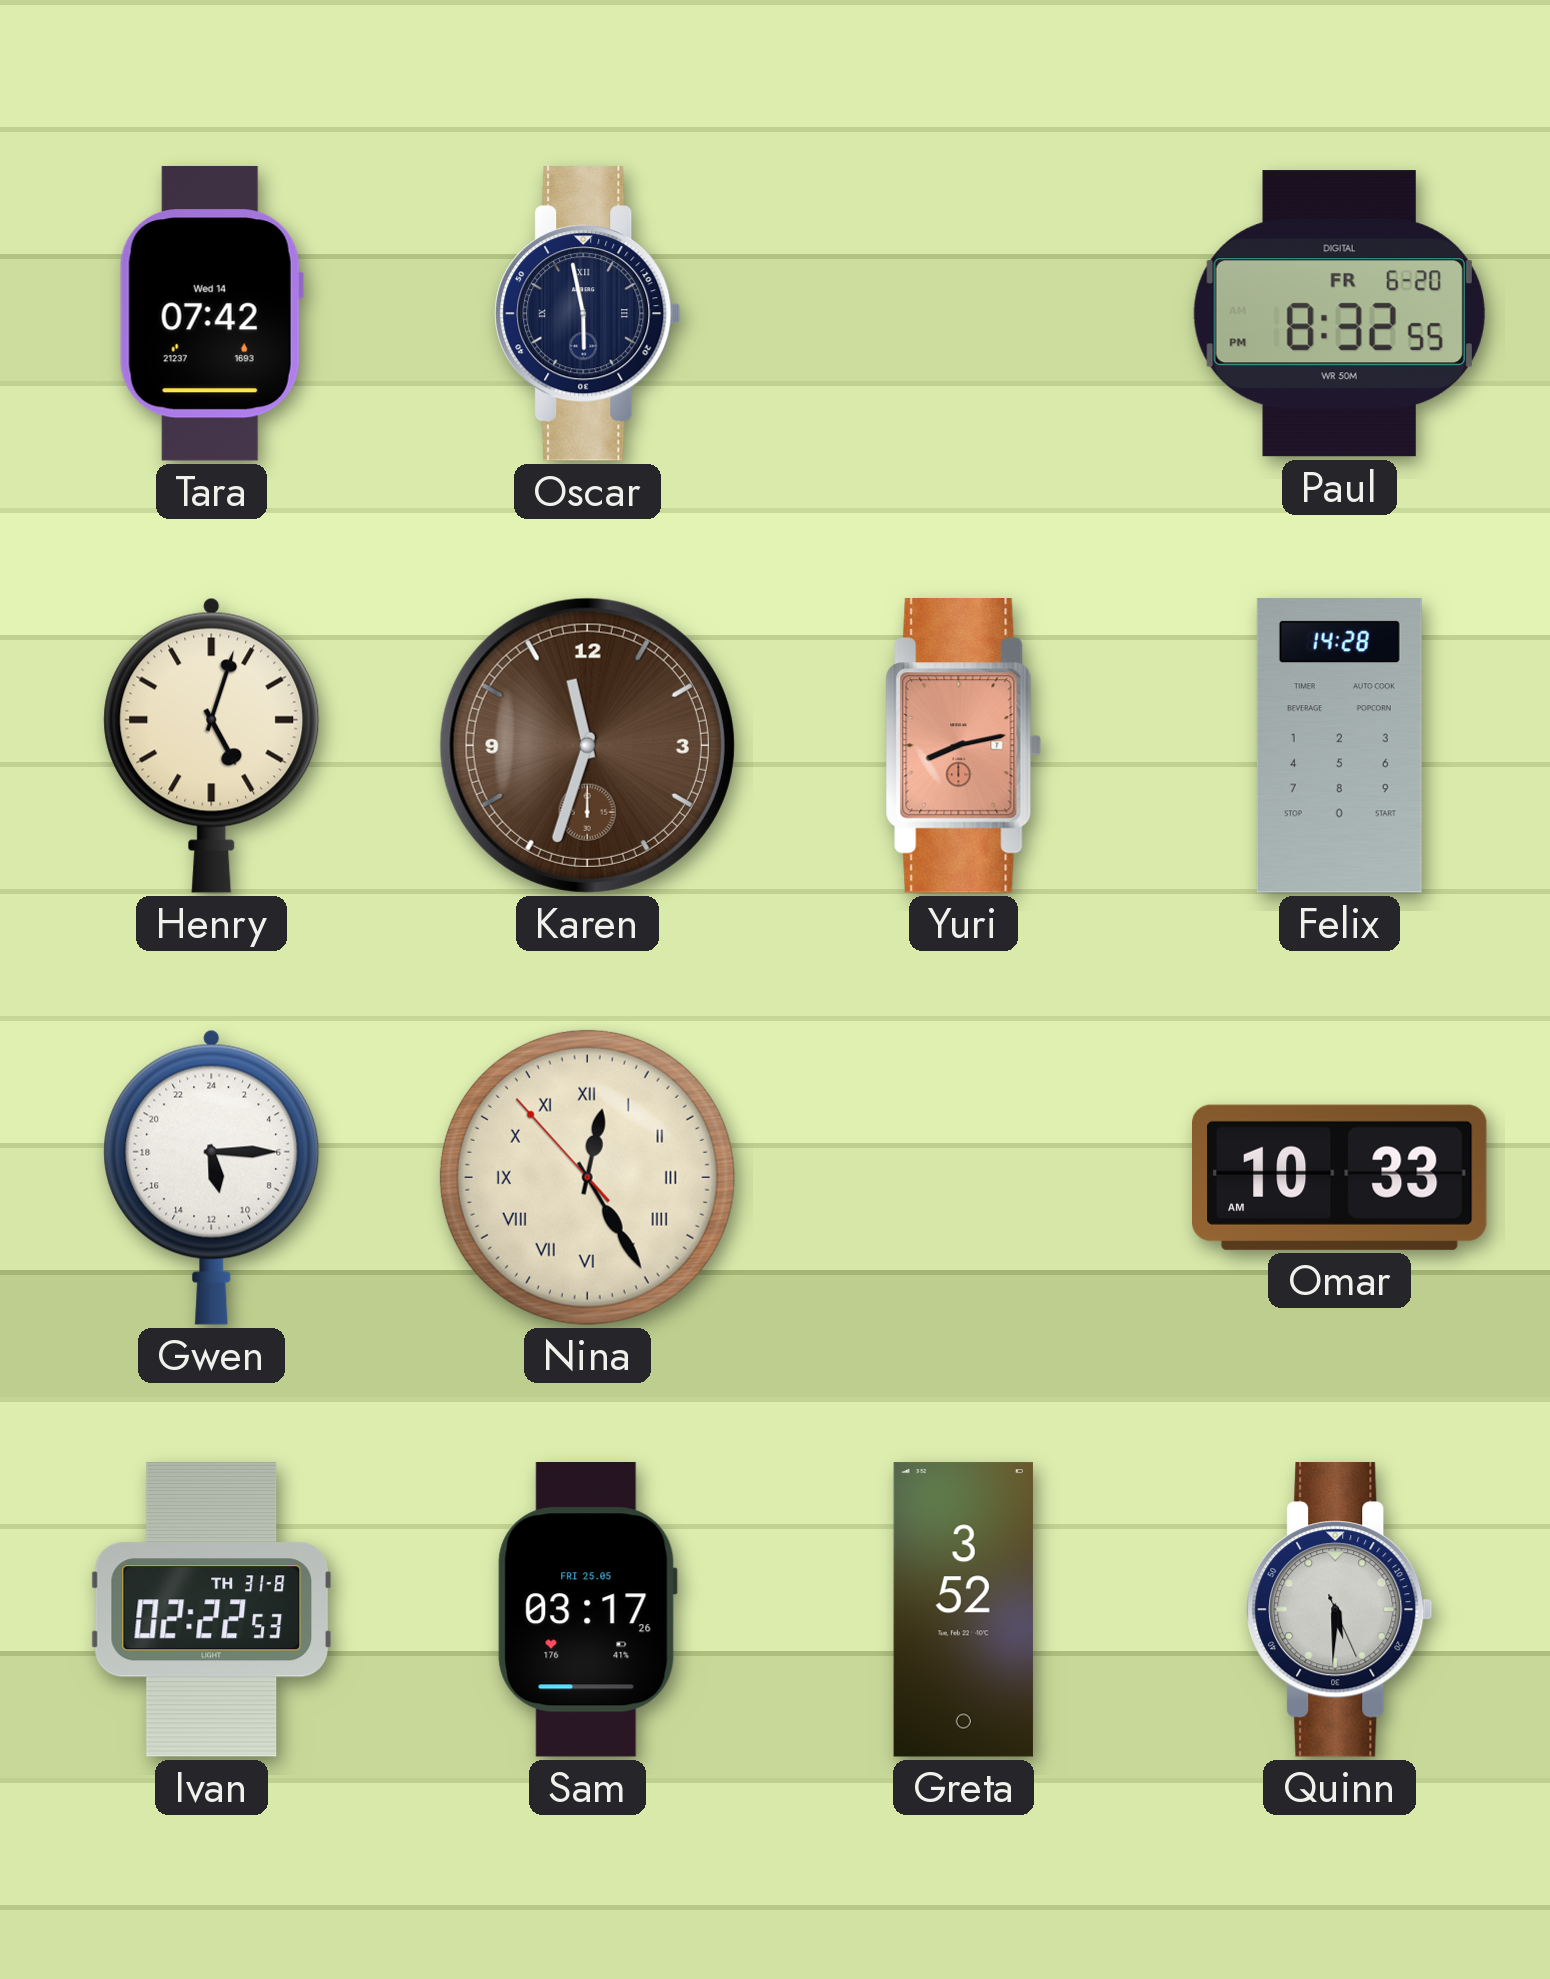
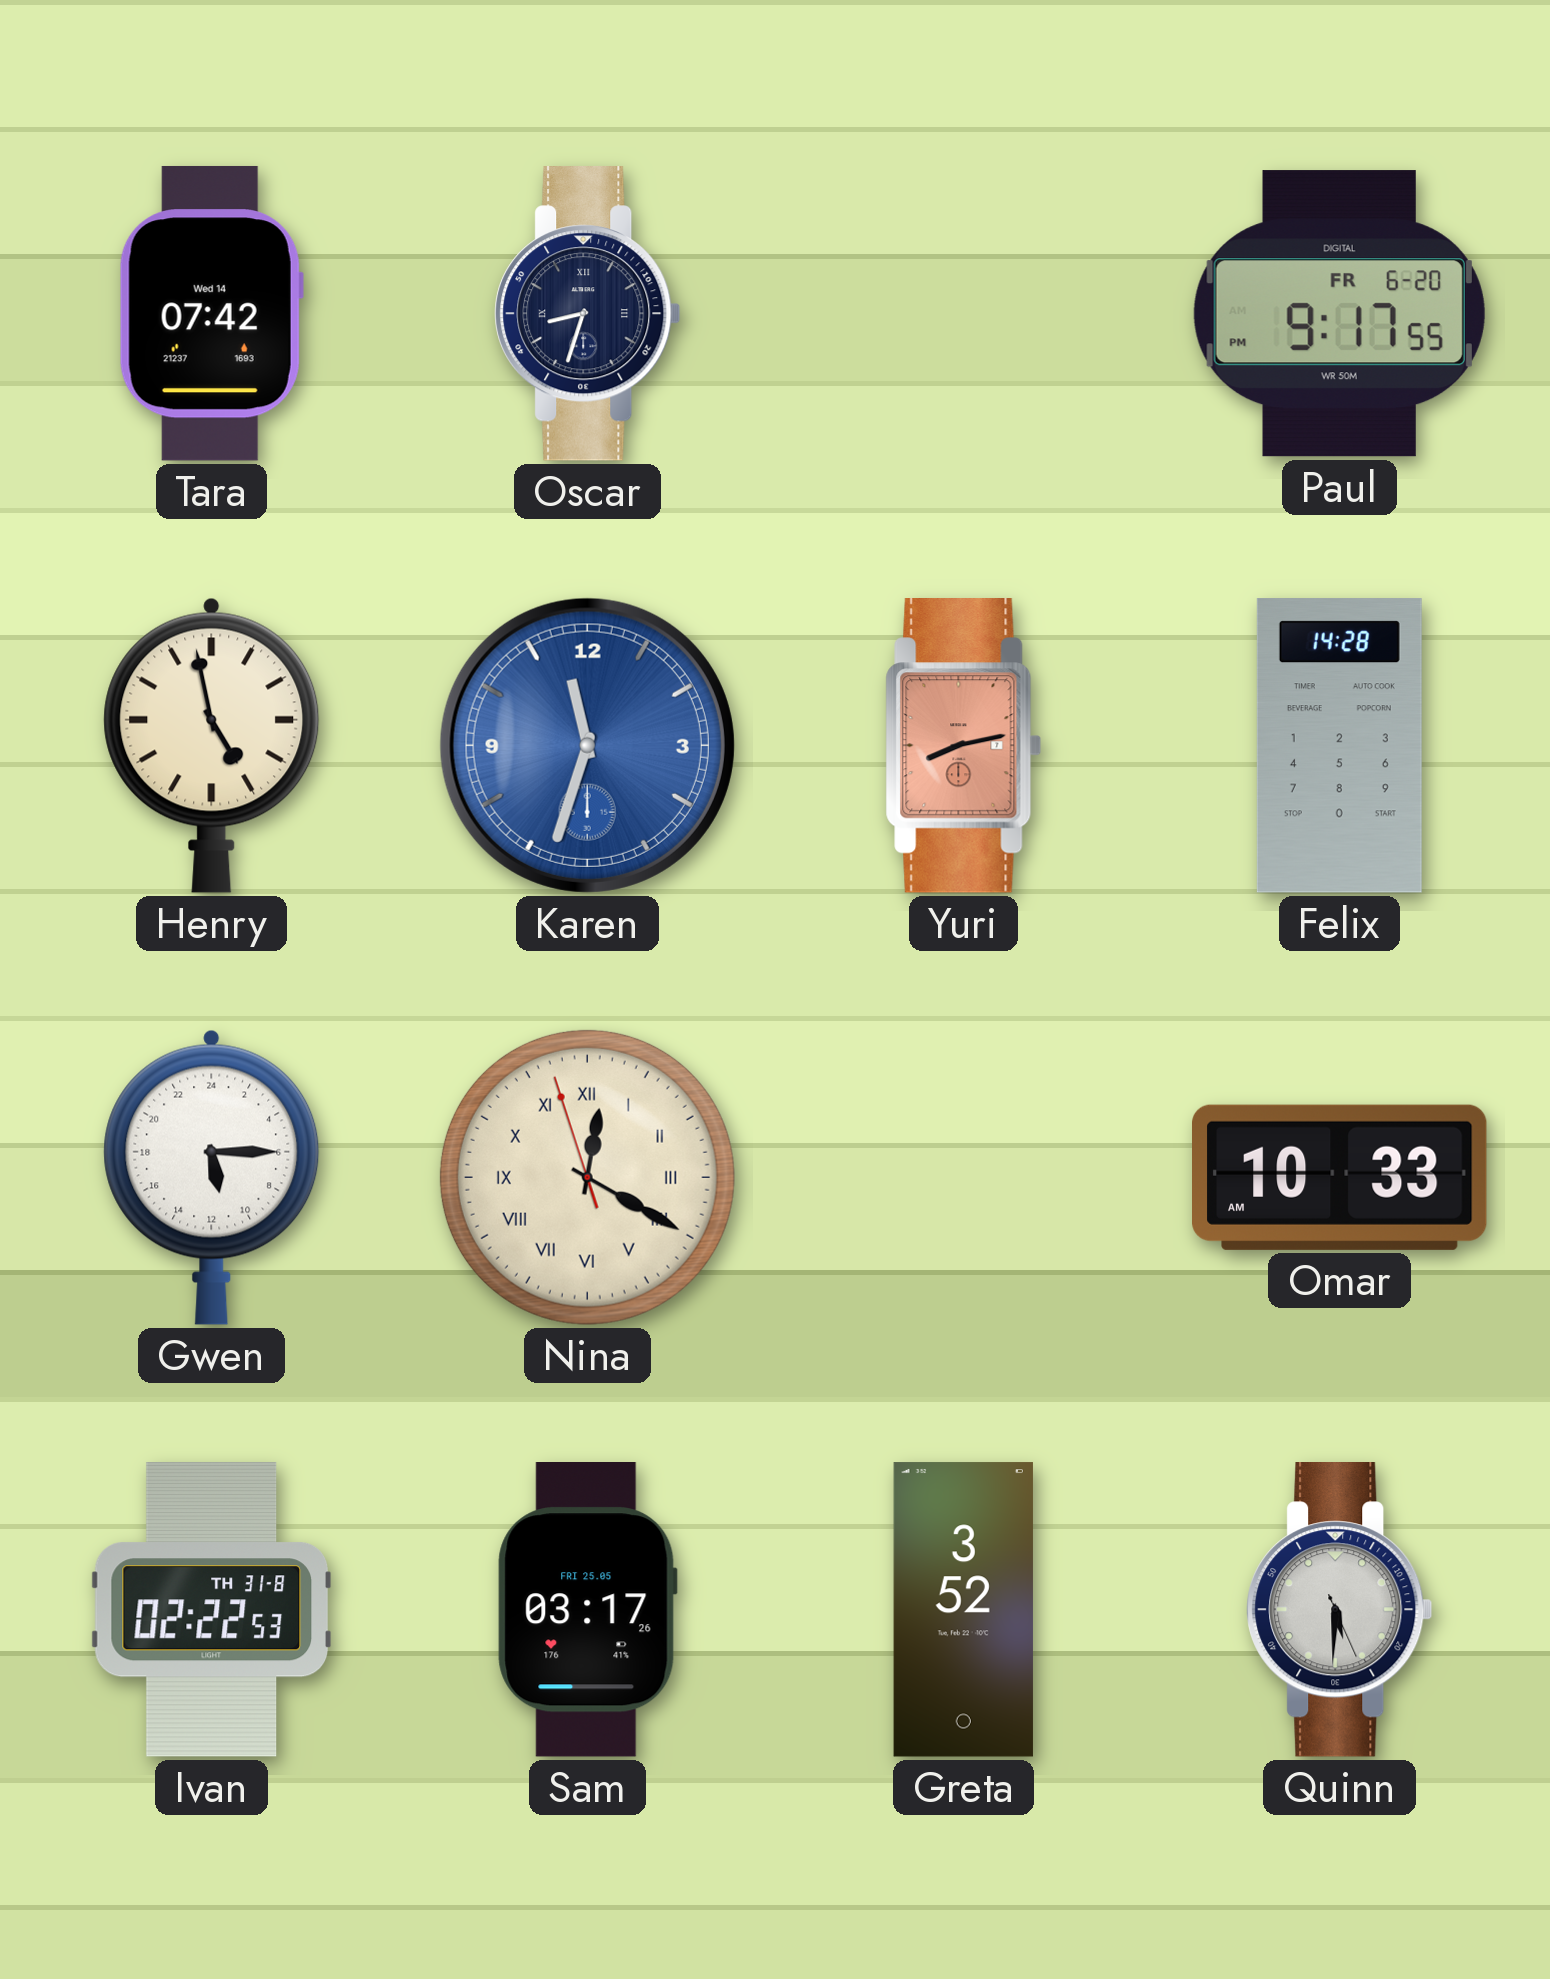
Oscar: 5:58 -> 8:33
Paul: 8:32 -> 9:17
Henry: 5:03 -> 4:58
Karen dial: brown -> blue
Nina: 12:24 -> 12:19
